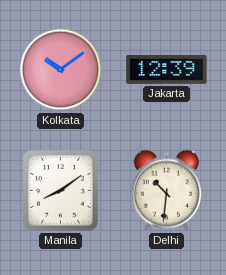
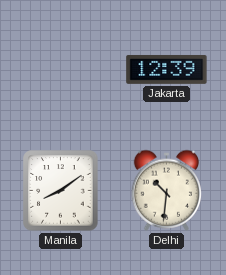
Kolkata: 10:09 -> none
